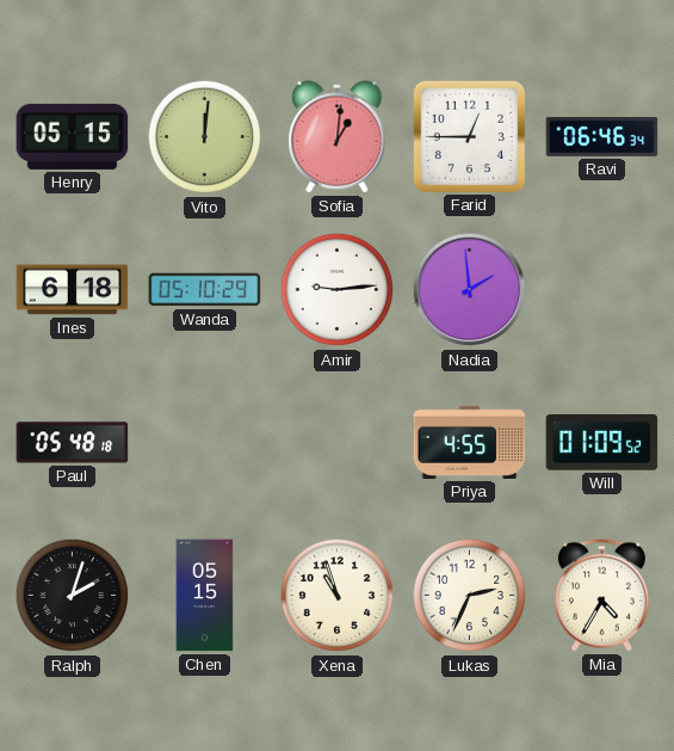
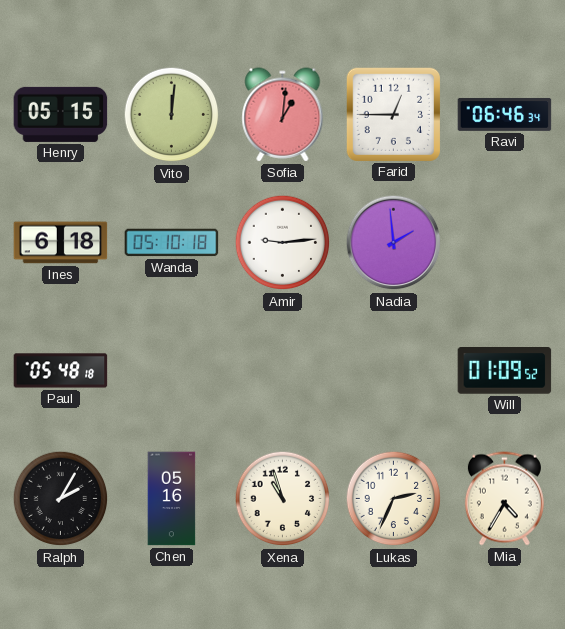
Wanda: 05:10:29 -> 05:10:18
Priya: 4:55 -> none
Ralph: 2:03 -> 2:05
Chen: 05:15 -> 05:16
